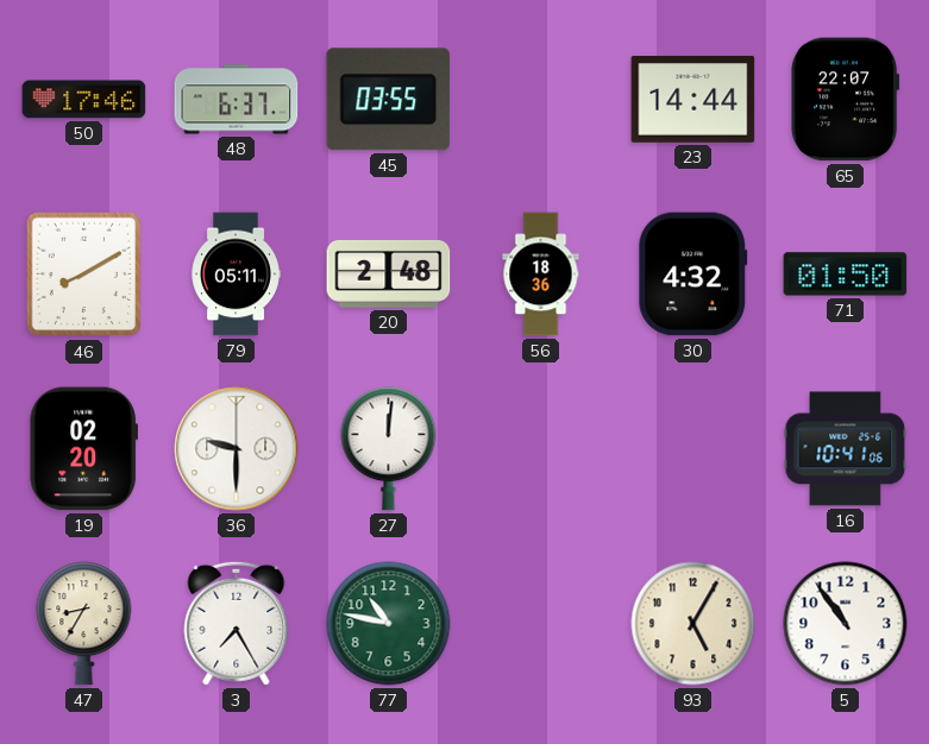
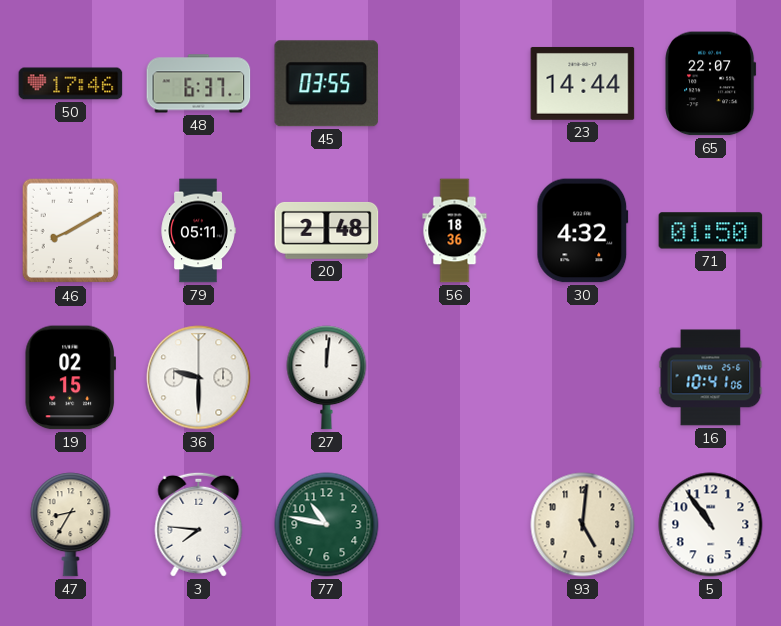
19: 02:20 -> 02:15
3: 7:25 -> 7:46
93: 5:05 -> 5:01
